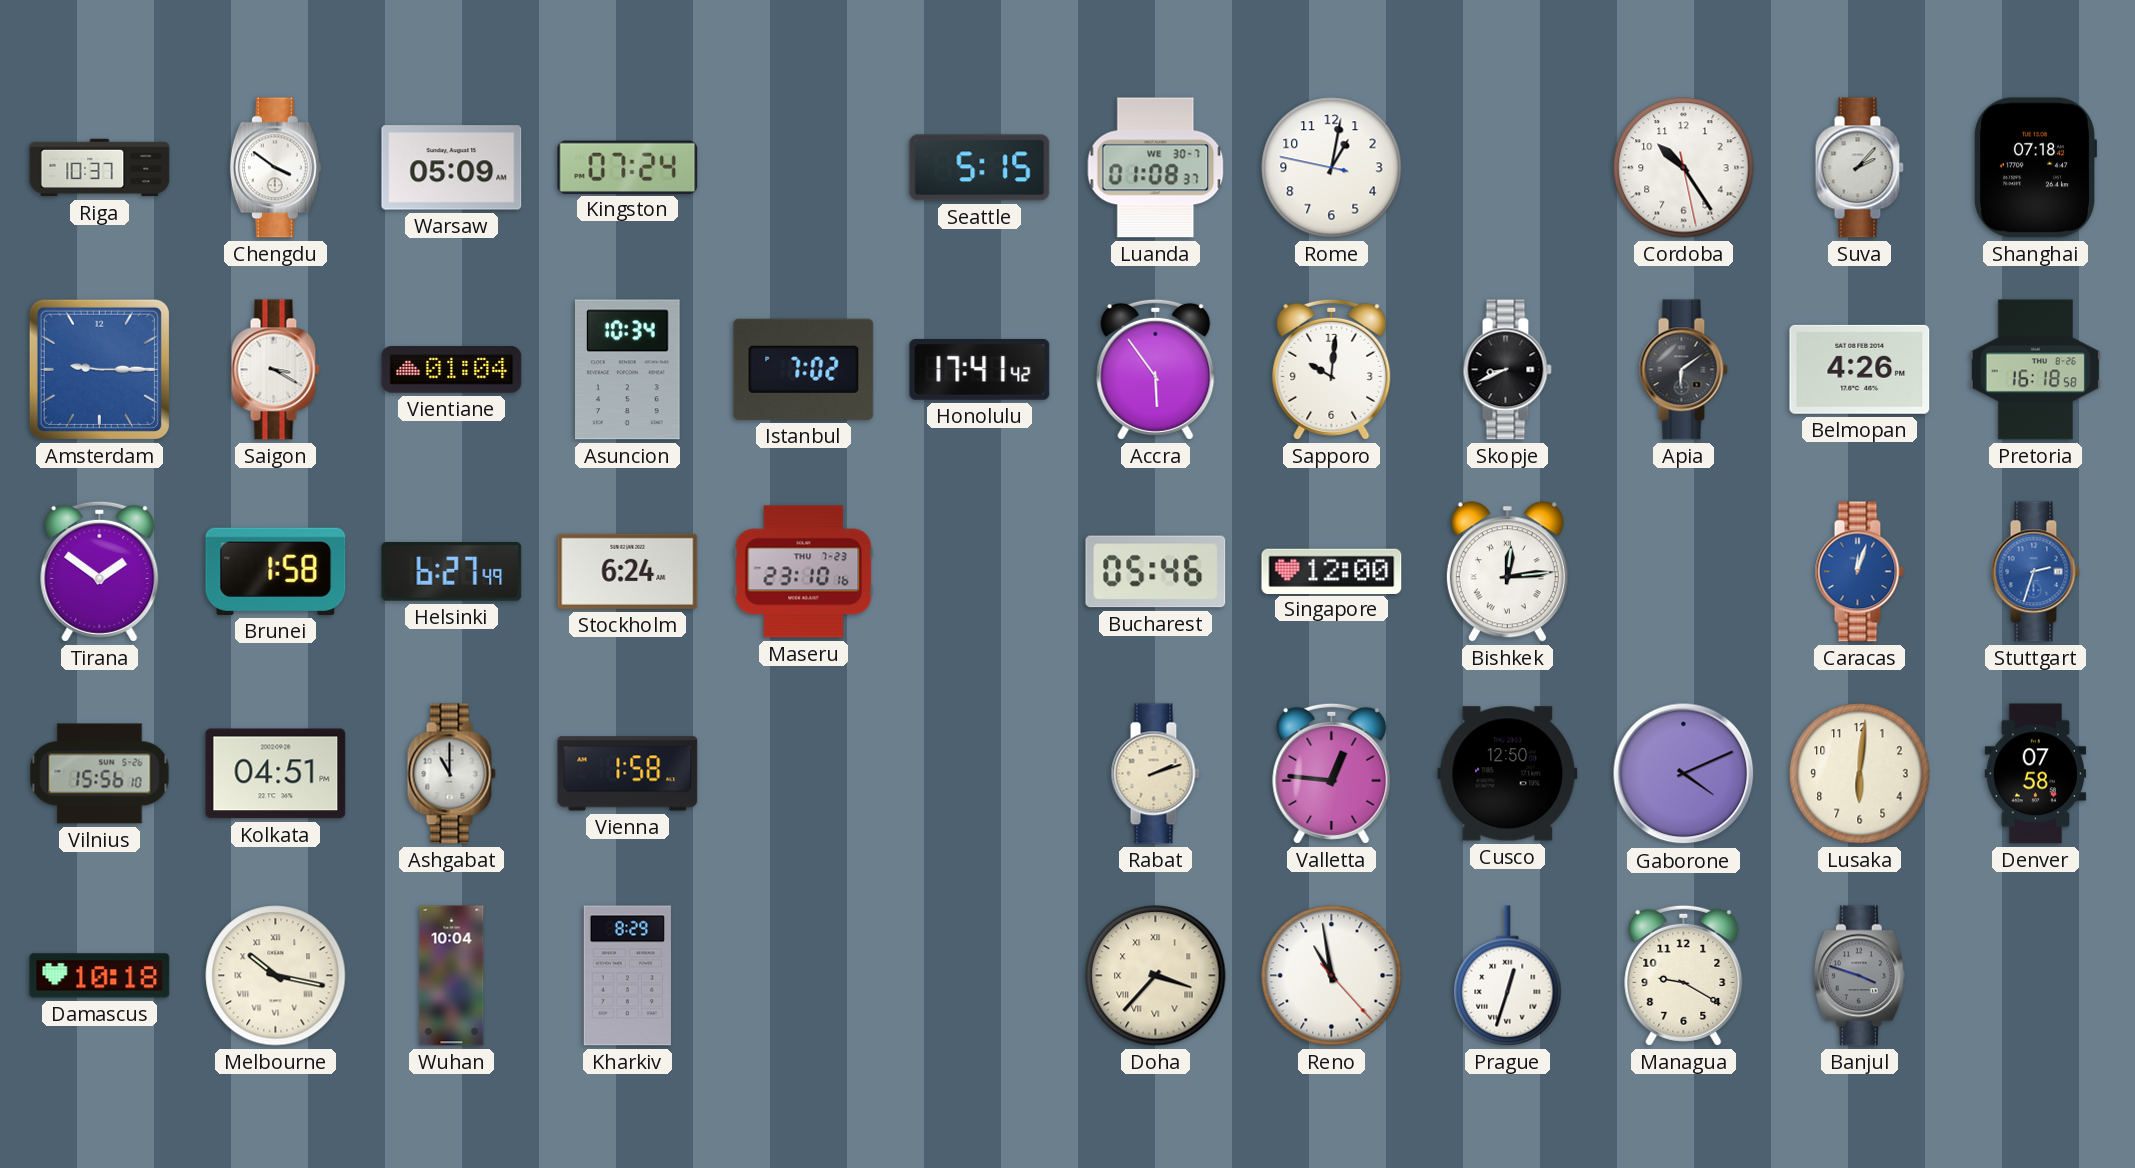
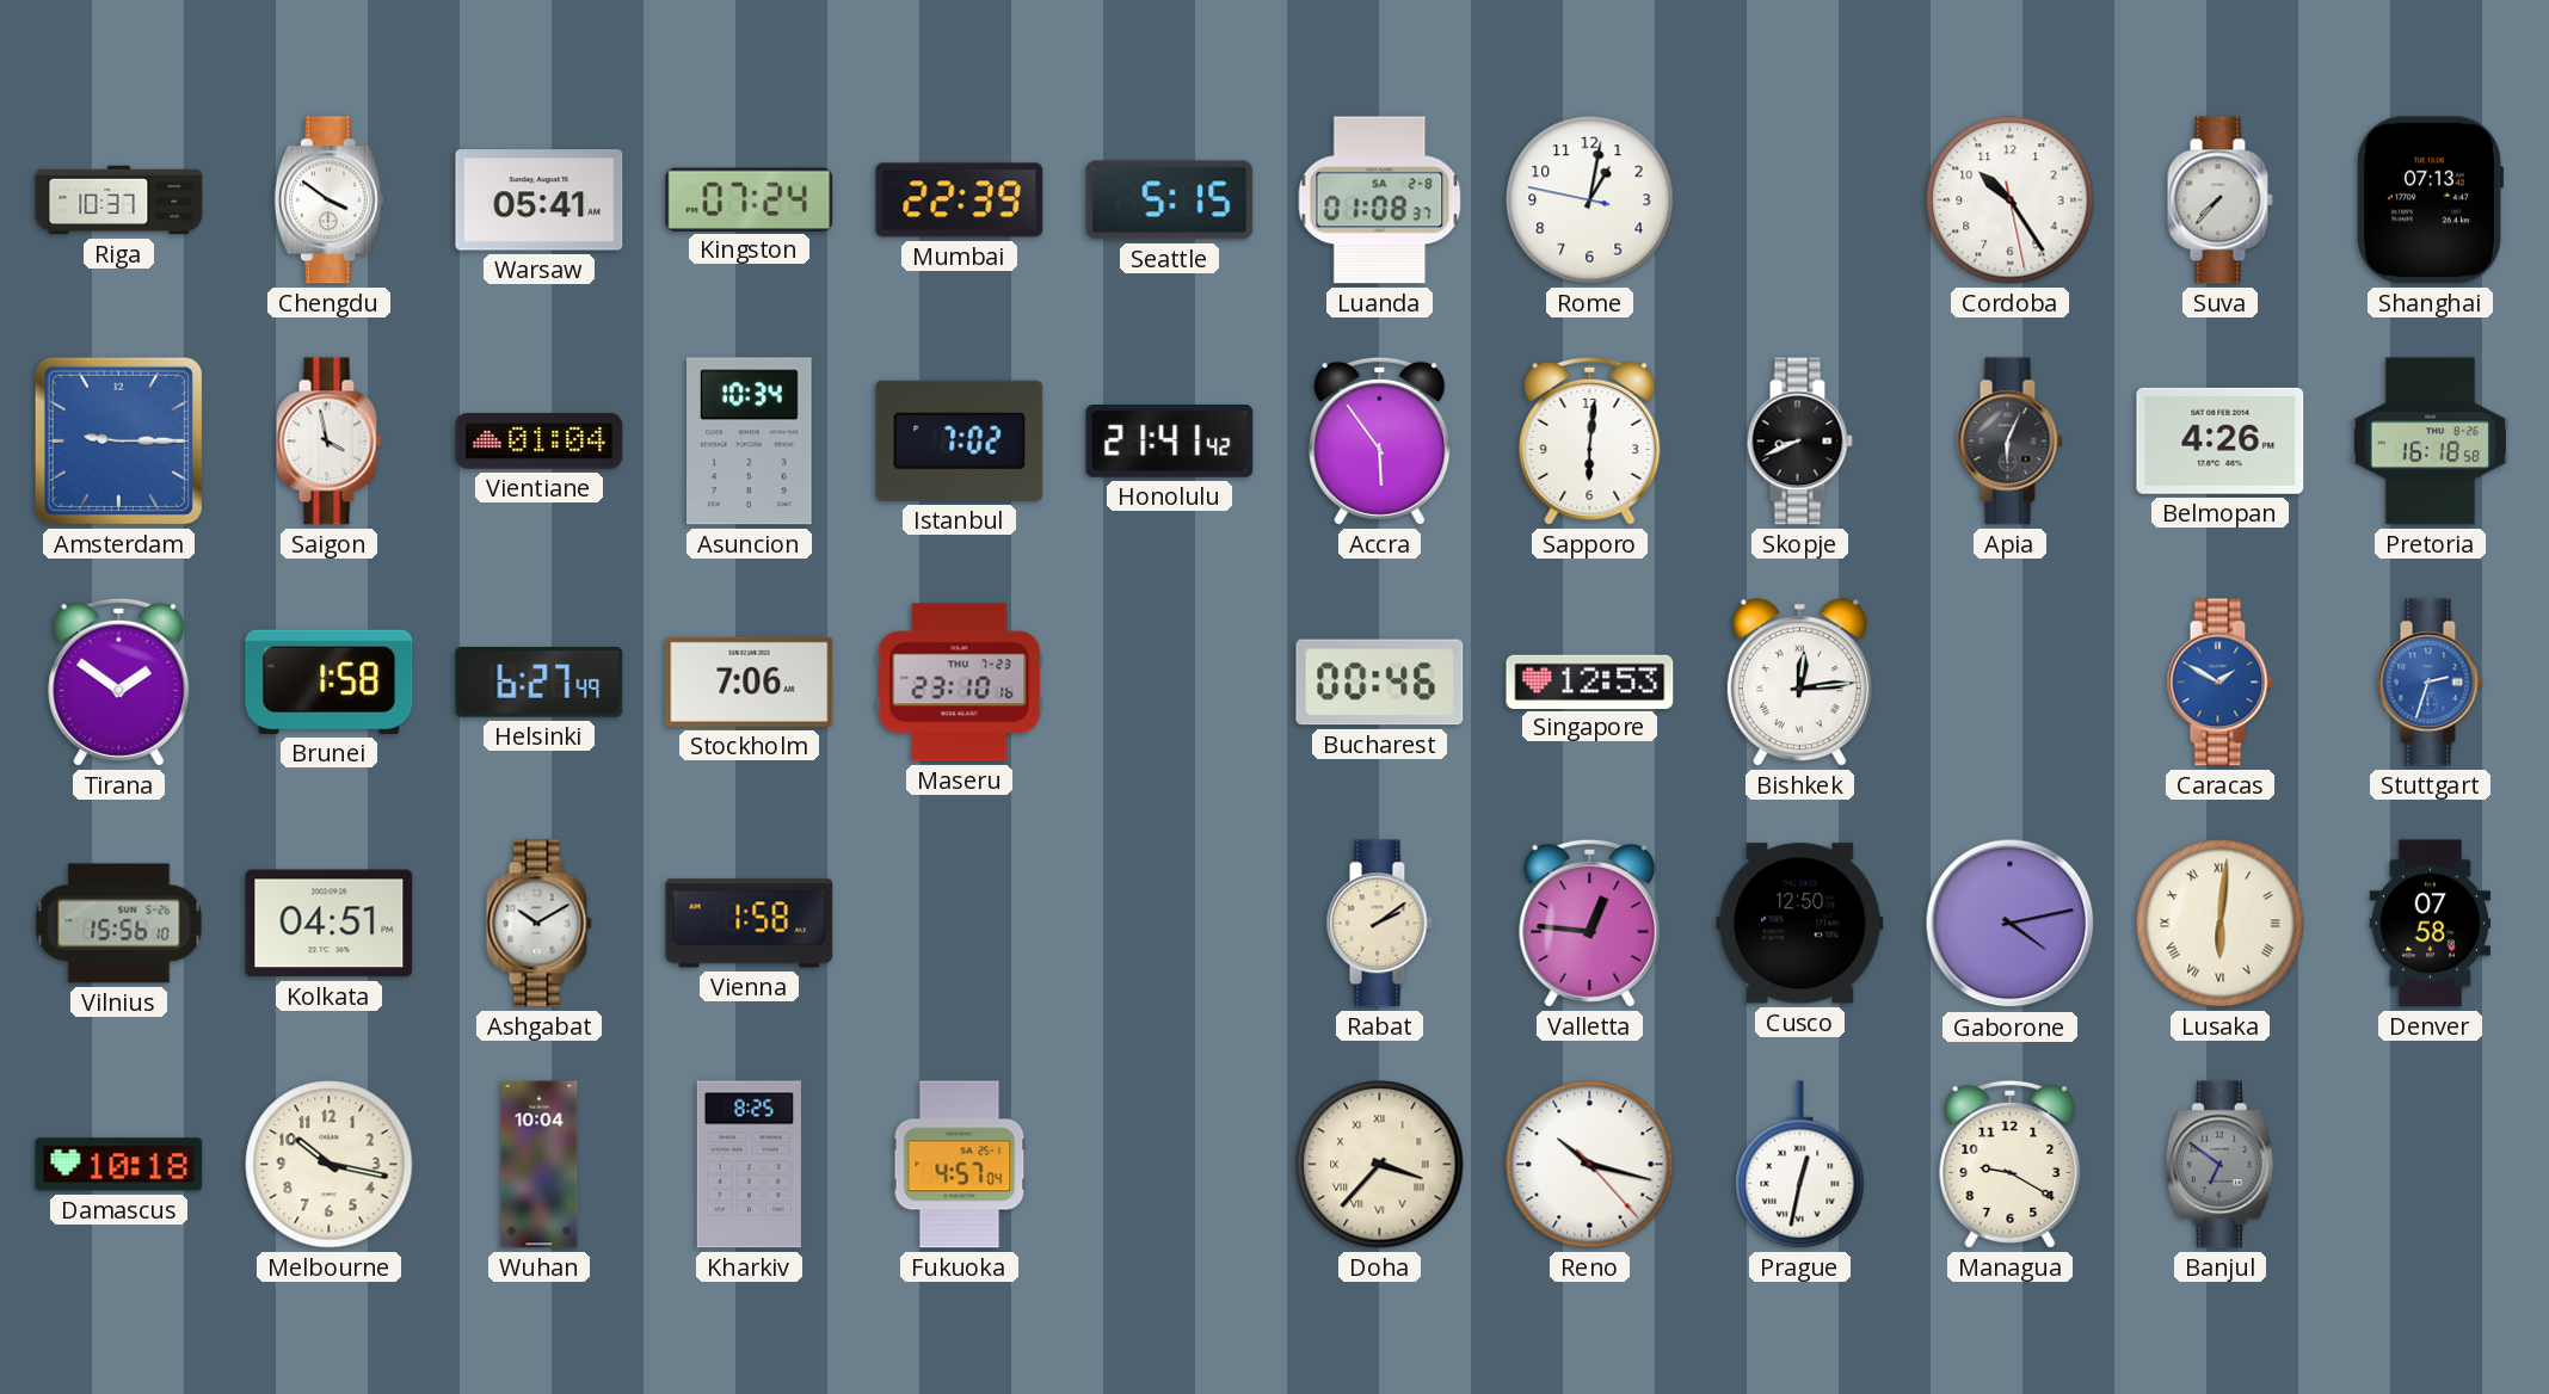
Warsaw: 05:09 -> 05:41
Mumbai: none -> 22:39
Luanda date: WE 30-7 -> SA 2-8
Suva: 2:07 -> 7:37
Shanghai: 07:18 -> 07:13
Saigon: 3:20 -> 3:58
Honolulu: 17:41 -> 21:41
Sapporo: 10:01 -> 6:01
Apia: 6:09 -> 6:04
Stockholm: 6:24 -> 7:06
Bucharest: 05:46 -> 00:46
Singapore: 12:00 -> 12:53
Caracas: 12:03 -> 1:50
Ashgabat: 11:00 -> 10:10
Rabat: 2:12 -> 2:09
Gaborone: 4:11 -> 4:13
Lusaka numerals: Arabic -> Roman
Melbourne numerals: Roman -> Arabic
Kharkiv: 8:29 -> 8:25
Fukuoka: none -> 4:57
Reno: 10:58 -> 10:17
Prague: 12:33 -> 12:32
Banjul: 3:48 -> 6:51
